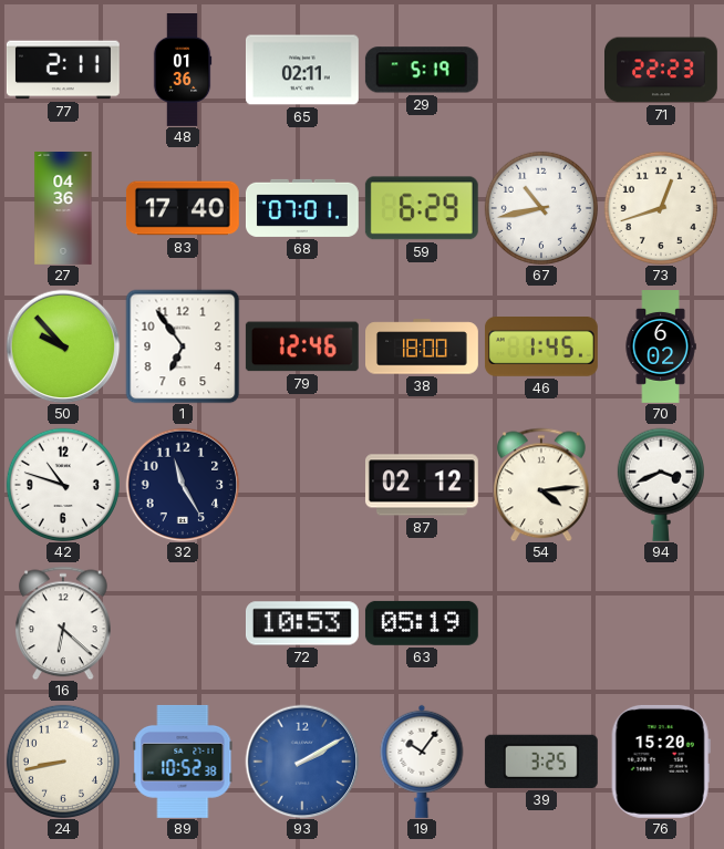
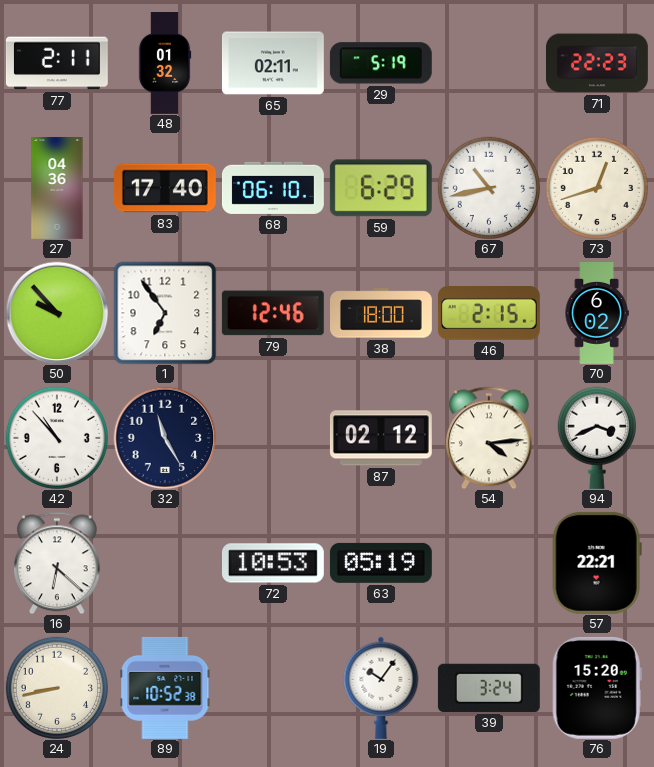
48: 01:36 -> 01:32
68: 07:01 -> 06:10
46: 1:45 -> 2:15
42: 10:48 -> 10:53
57: none -> 22:21
93: 2:10 -> none
39: 3:25 -> 3:24
